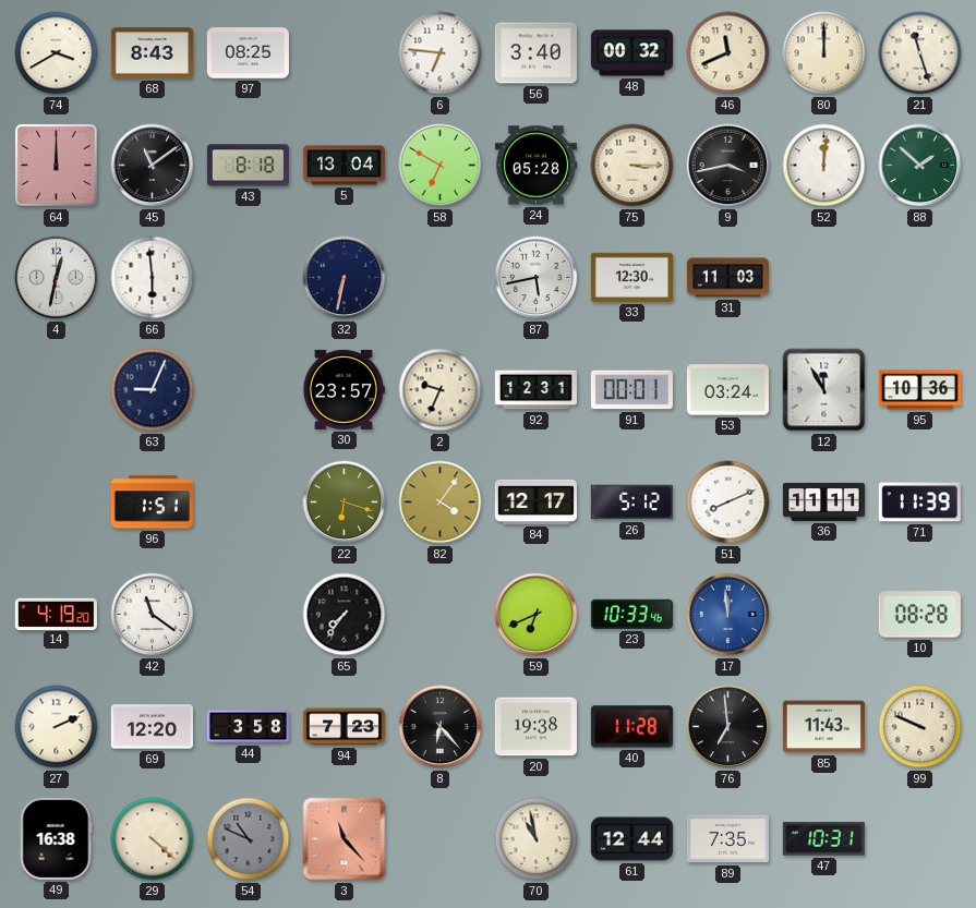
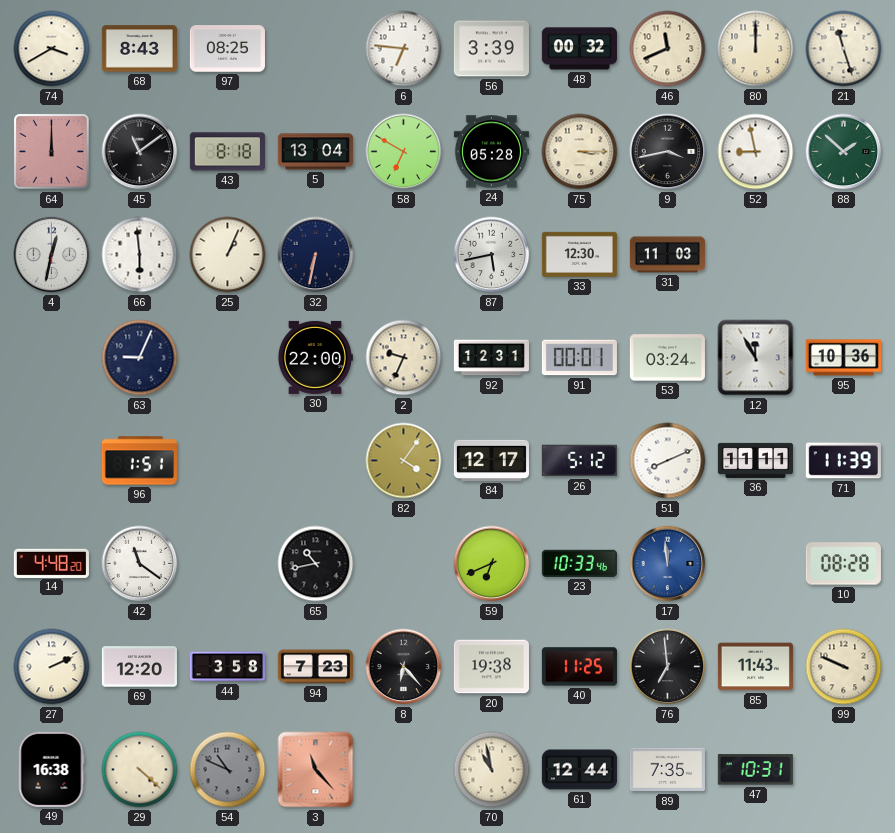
56: 3:40 -> 3:39
52: 12:01 -> 8:58
25: none -> 1:04
30: 23:57 -> 22:00
22: 6:18 -> none
14: 4:19 -> 4:48
65: 7:36 -> 10:43
40: 11:28 -> 11:25
